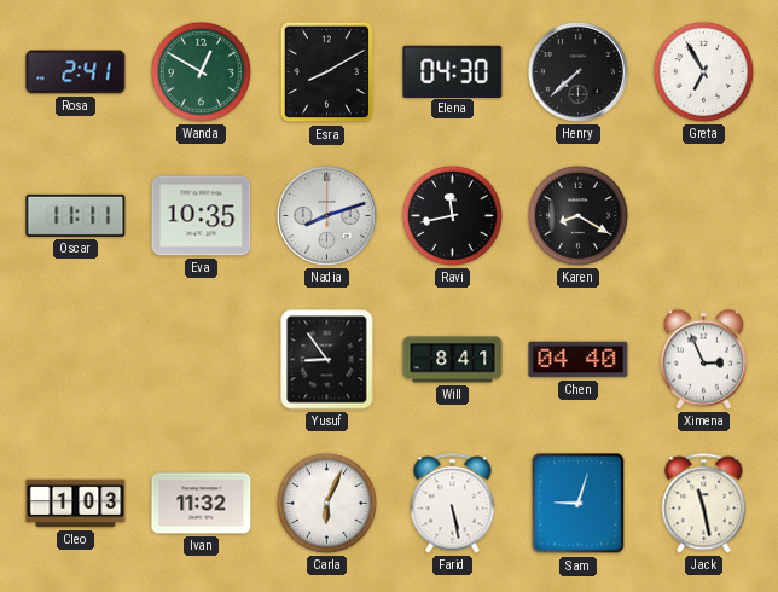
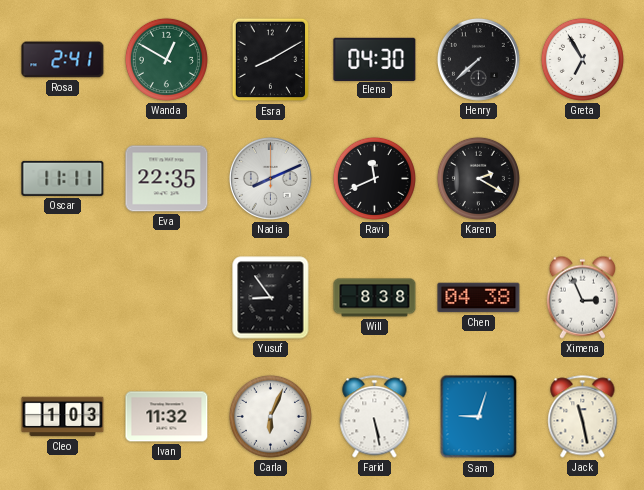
Eva: 10:35 -> 22:35
Nadia: 8:12 -> 8:11
Ravi: 11:43 -> 11:41
Karen: 8:20 -> 2:20
Will: 8:41 -> 8:38
Chen: 04:40 -> 04:38
